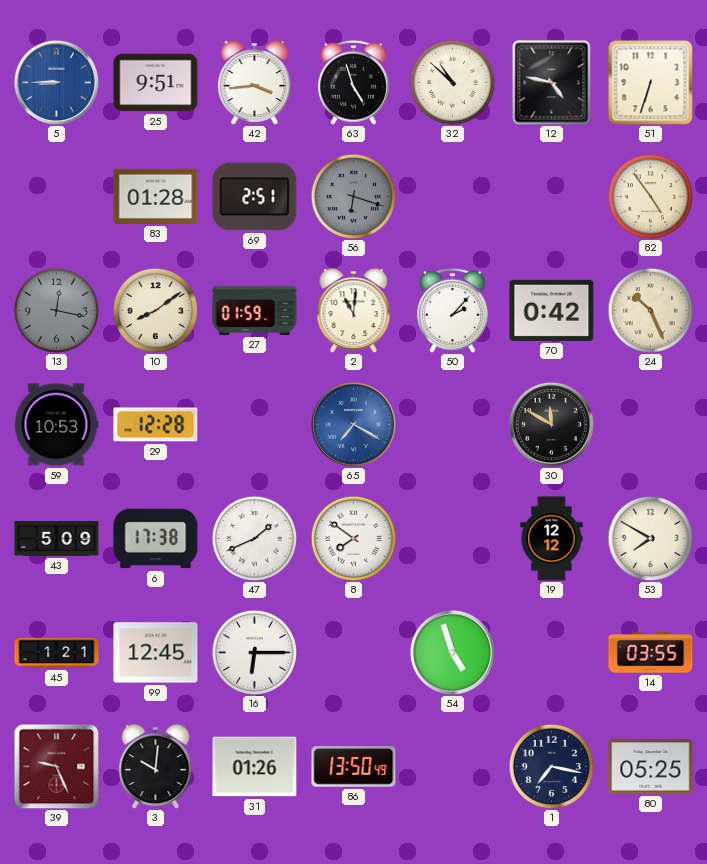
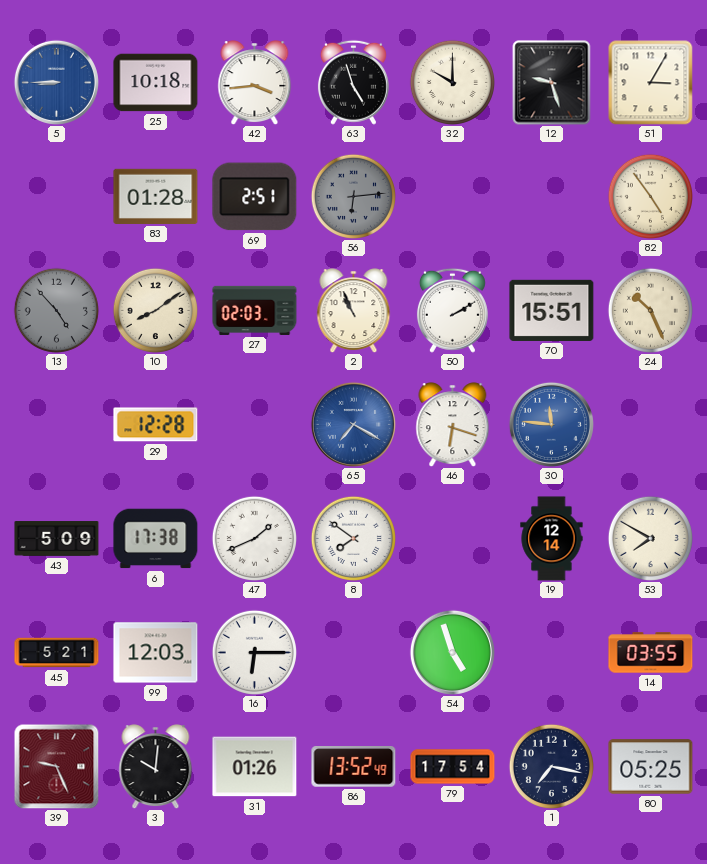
25: 9:51 -> 10:18
32: 10:52 -> 10:00
12: 4:47 -> 9:27
51: 6:33 -> 3:05
56: 6:18 -> 6:14
13: 12:17 -> 4:53
27: 01:59 -> 02:03
2: 11:01 -> 10:56
50: 2:07 -> 2:10
70: 0:42 -> 15:51
59: 10:53 -> none
46: none -> 6:18
30: 11:50 -> 11:46
30 dial: black -> blue
19: 12:12 -> 12:14
45: 1:21 -> 5:21
99: 12:45 -> 12:03
86: 13:50 -> 13:52
79: none -> 17:54
